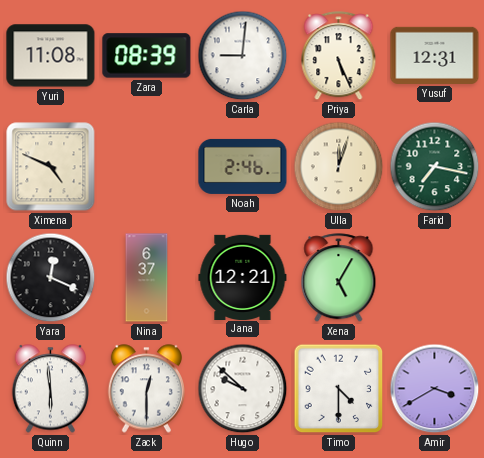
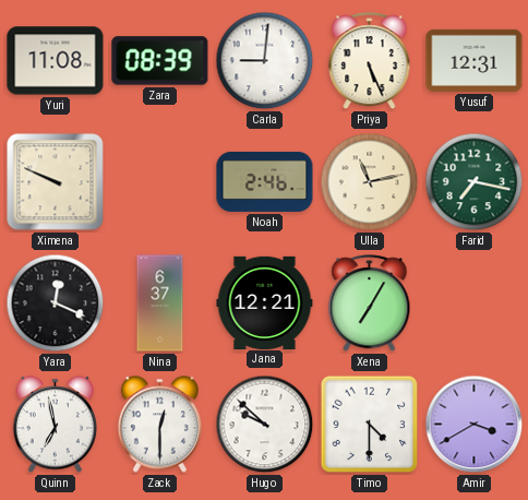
Ximena: 4:49 -> 9:49
Ulla: 12:03 -> 11:13
Xena: 5:05 -> 7:05
Quinn: 5:59 -> 6:58
